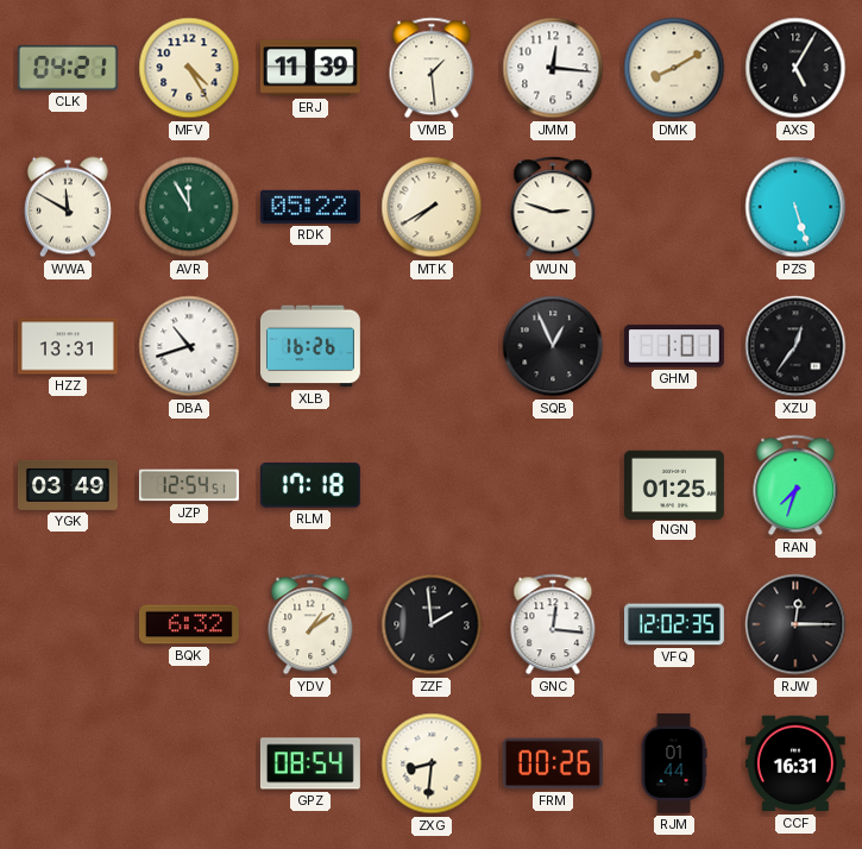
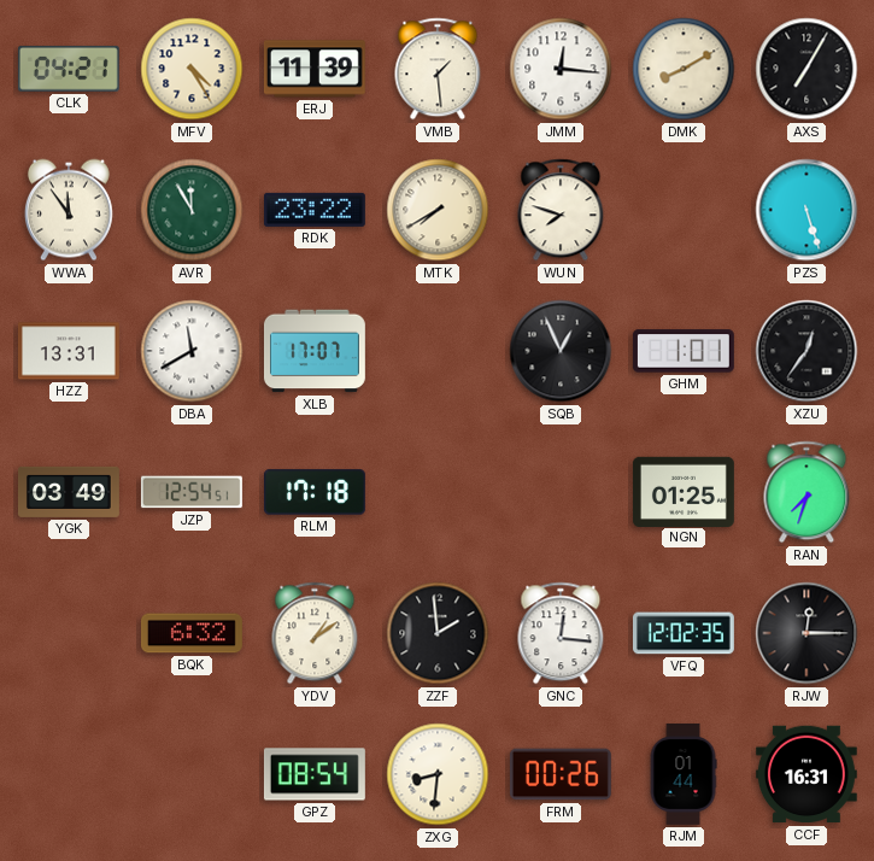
AXS: 5:05 -> 7:05
WWA: 11:50 -> 11:54
RDK: 05:22 -> 23:22
WUN: 2:48 -> 7:48
DBA: 10:42 -> 11:40
XLB: 16:26 -> 17:07
